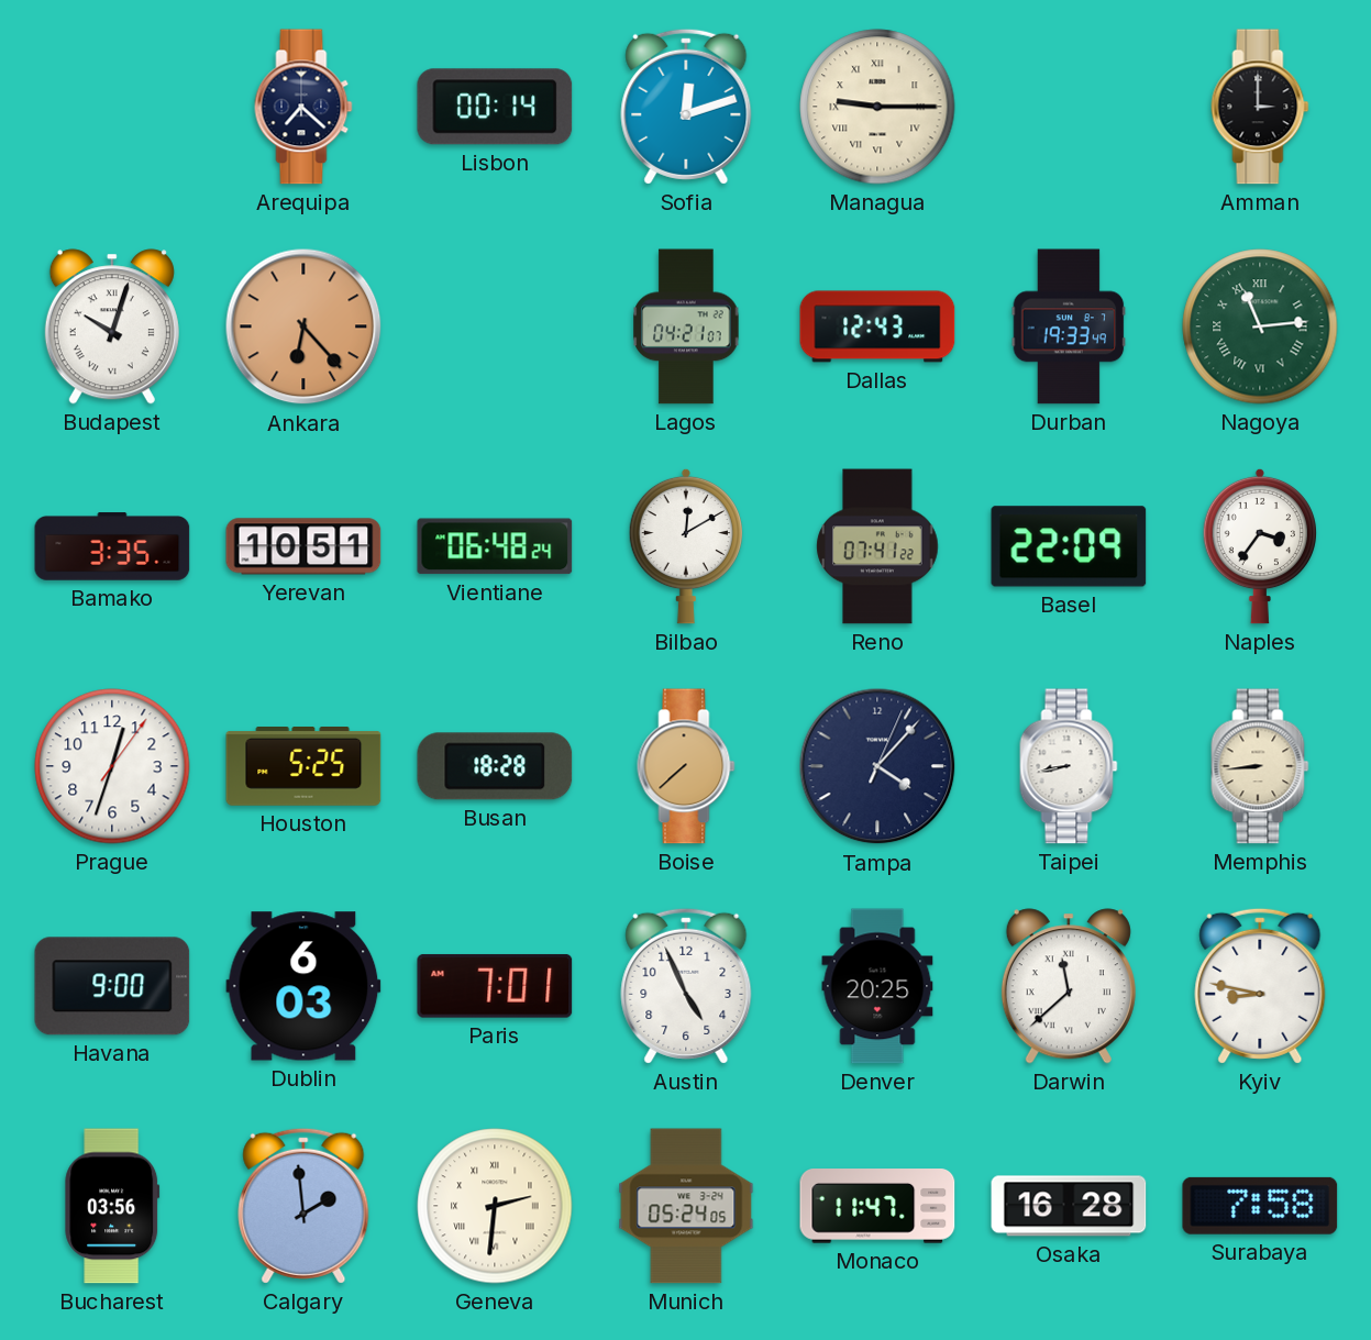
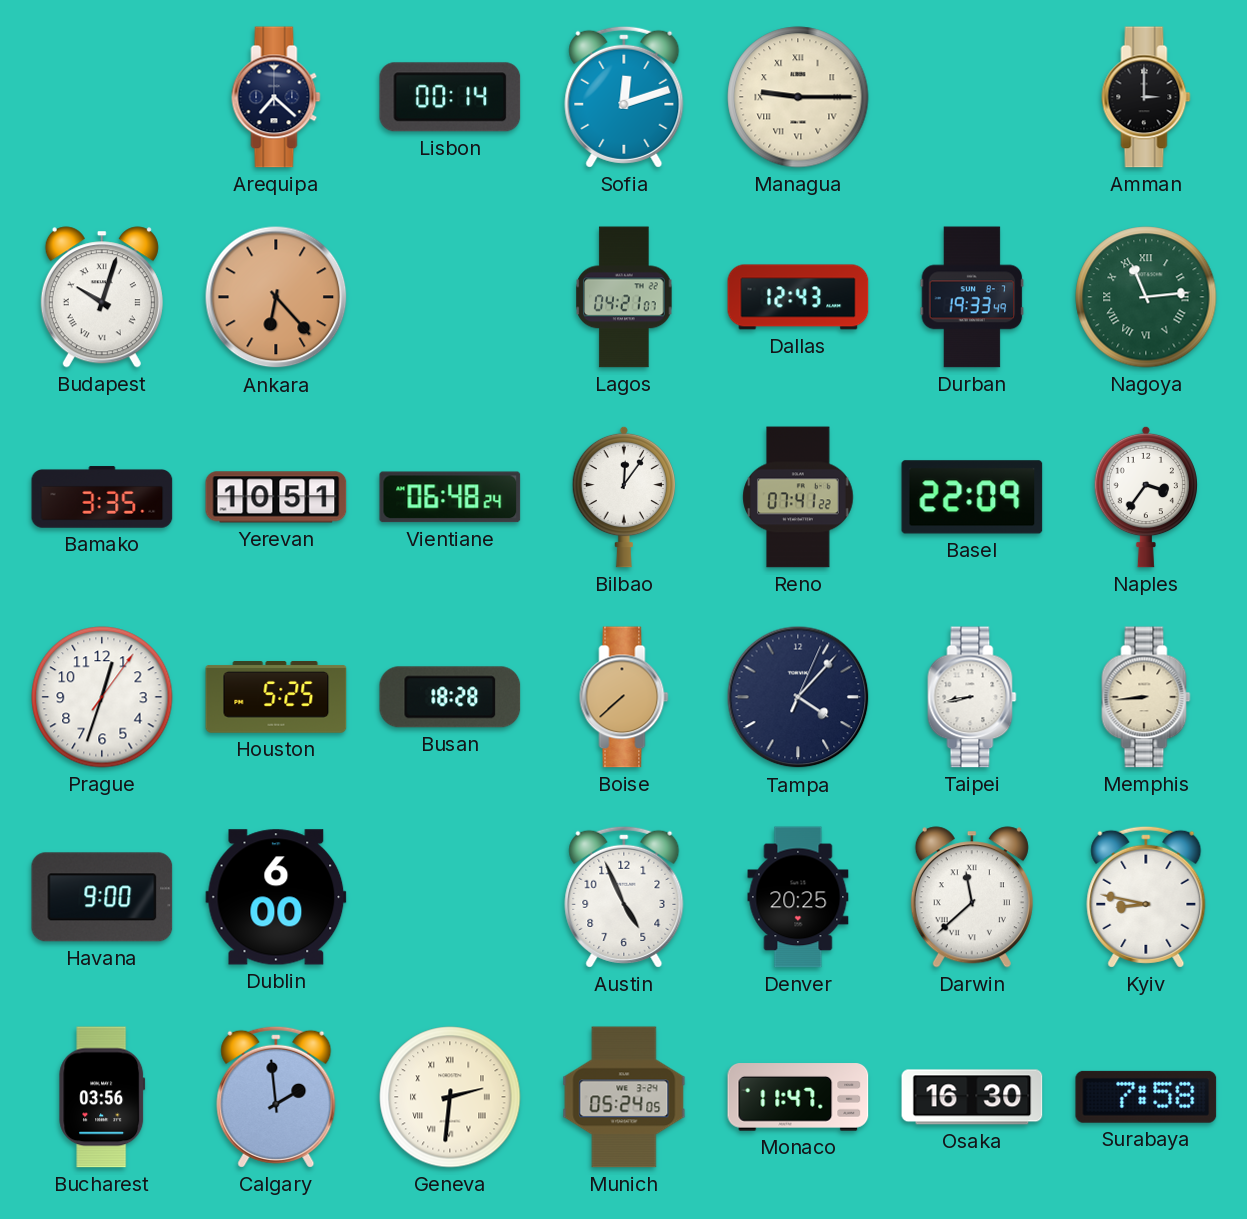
Bilbao: 12:10 -> 12:06
Dublin: 6:03 -> 6:00
Paris: 7:01 -> none
Osaka: 16:28 -> 16:30
